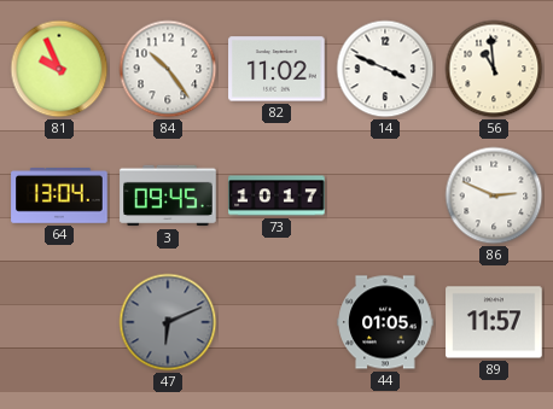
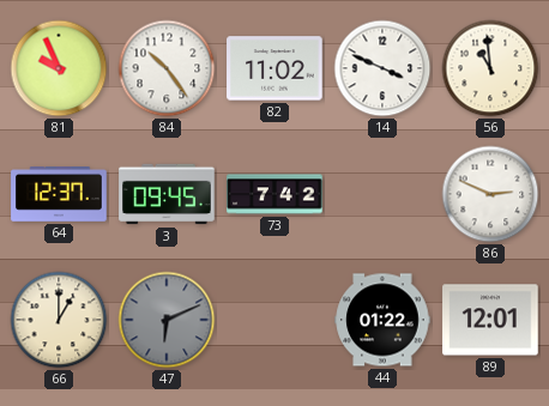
64: 13:04 -> 12:37
73: 10:17 -> 7:42
66: none -> 1:00
44: 01:05 -> 01:22
89: 11:57 -> 12:01
